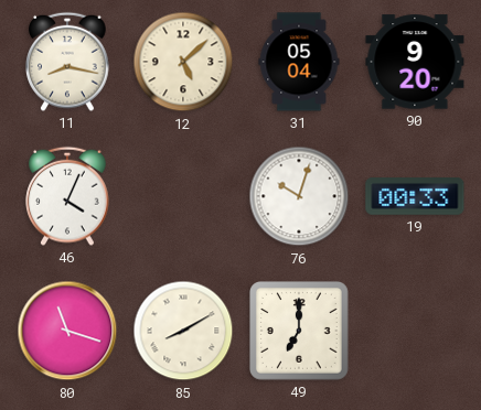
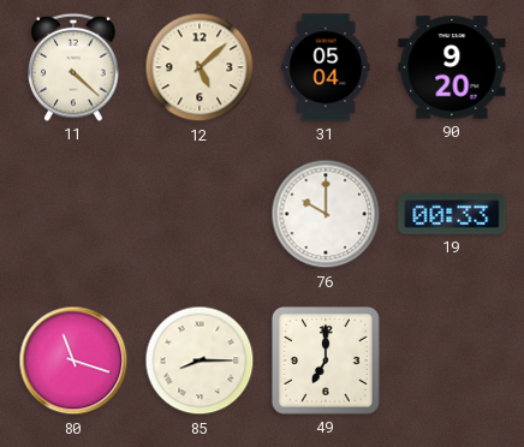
11: 8:17 -> 4:22
46: 4:04 -> none
76: 10:03 -> 10:00
85: 8:10 -> 8:15
